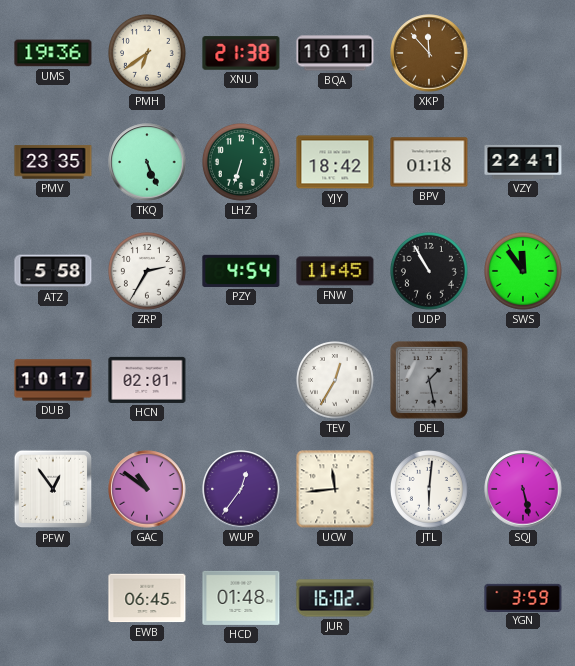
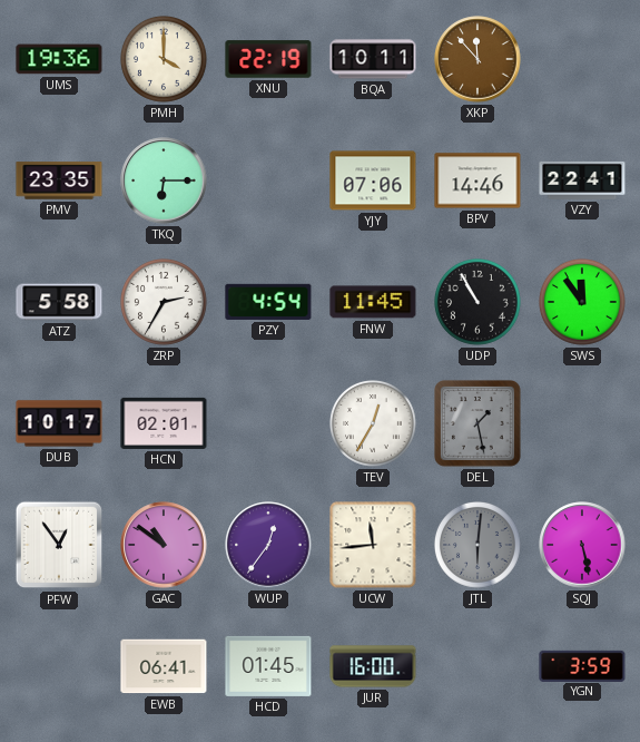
PMH: 6:39 -> 4:00
XNU: 21:38 -> 22:19
TKQ: 5:26 -> 6:15
LHZ: 6:33 -> none
YJY: 18:42 -> 07:06
BPV: 01:18 -> 14:46
JTL dial: white -> grey
EWB: 06:45 -> 06:41
HCD: 01:48 -> 01:45
JUR: 16:02 -> 16:00
